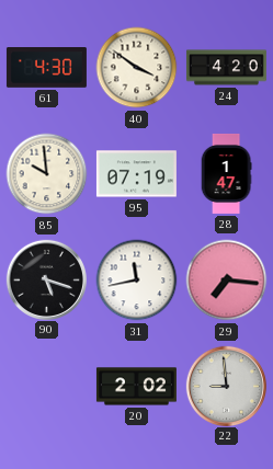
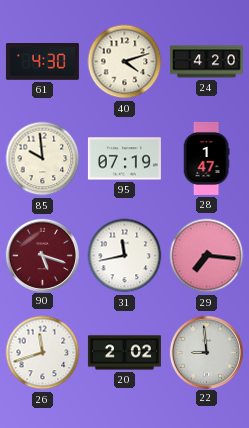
40: 3:51 -> 4:12
90 dial: black -> burgundy
26: none -> 11:42
